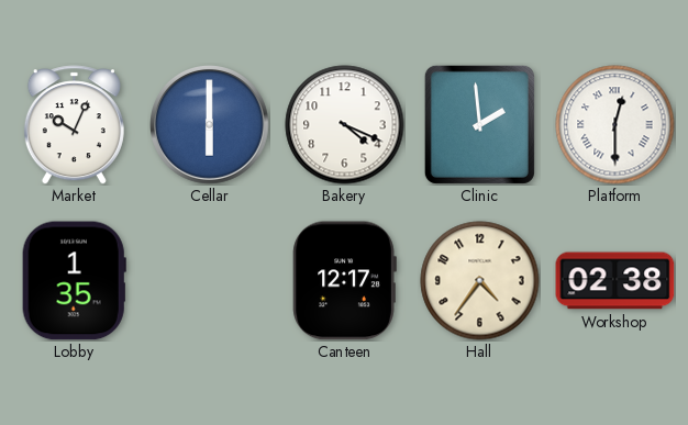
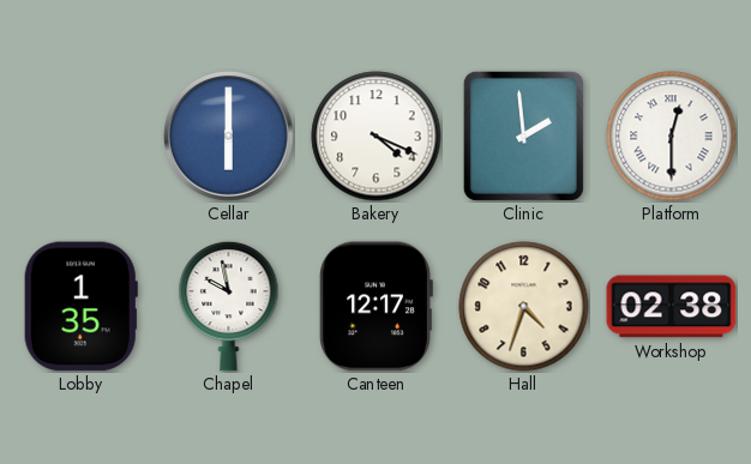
Market: 10:04 -> none
Chapel: none -> 9:58
Hall: 4:36 -> 4:33
